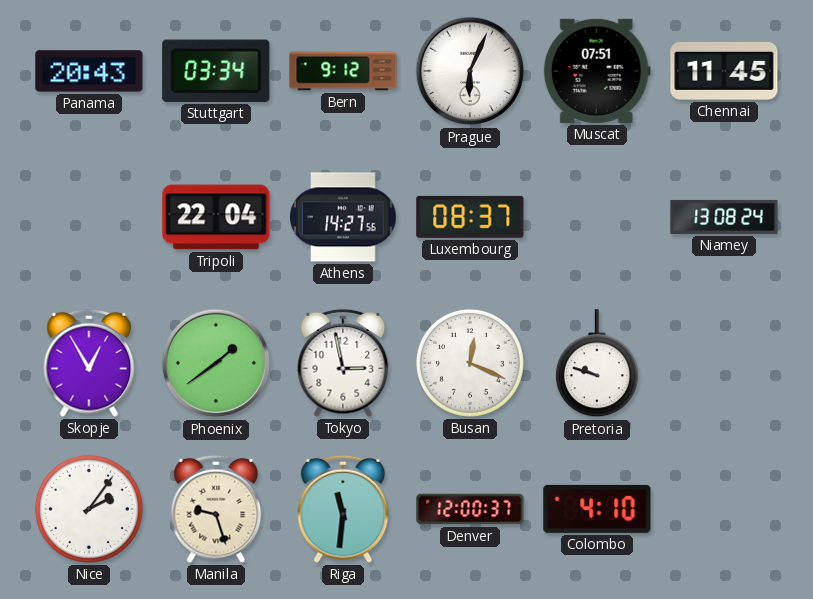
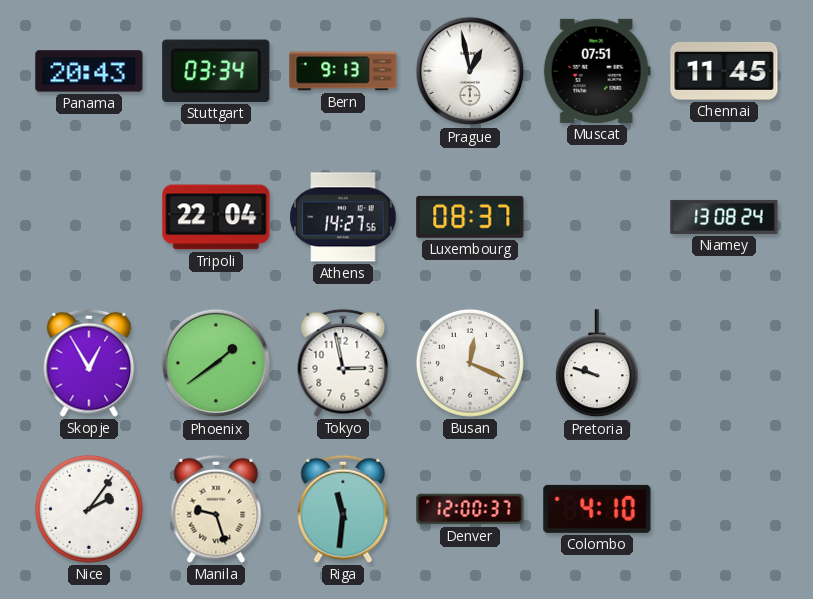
Bern: 9:12 -> 9:13
Prague: 6:04 -> 12:58
